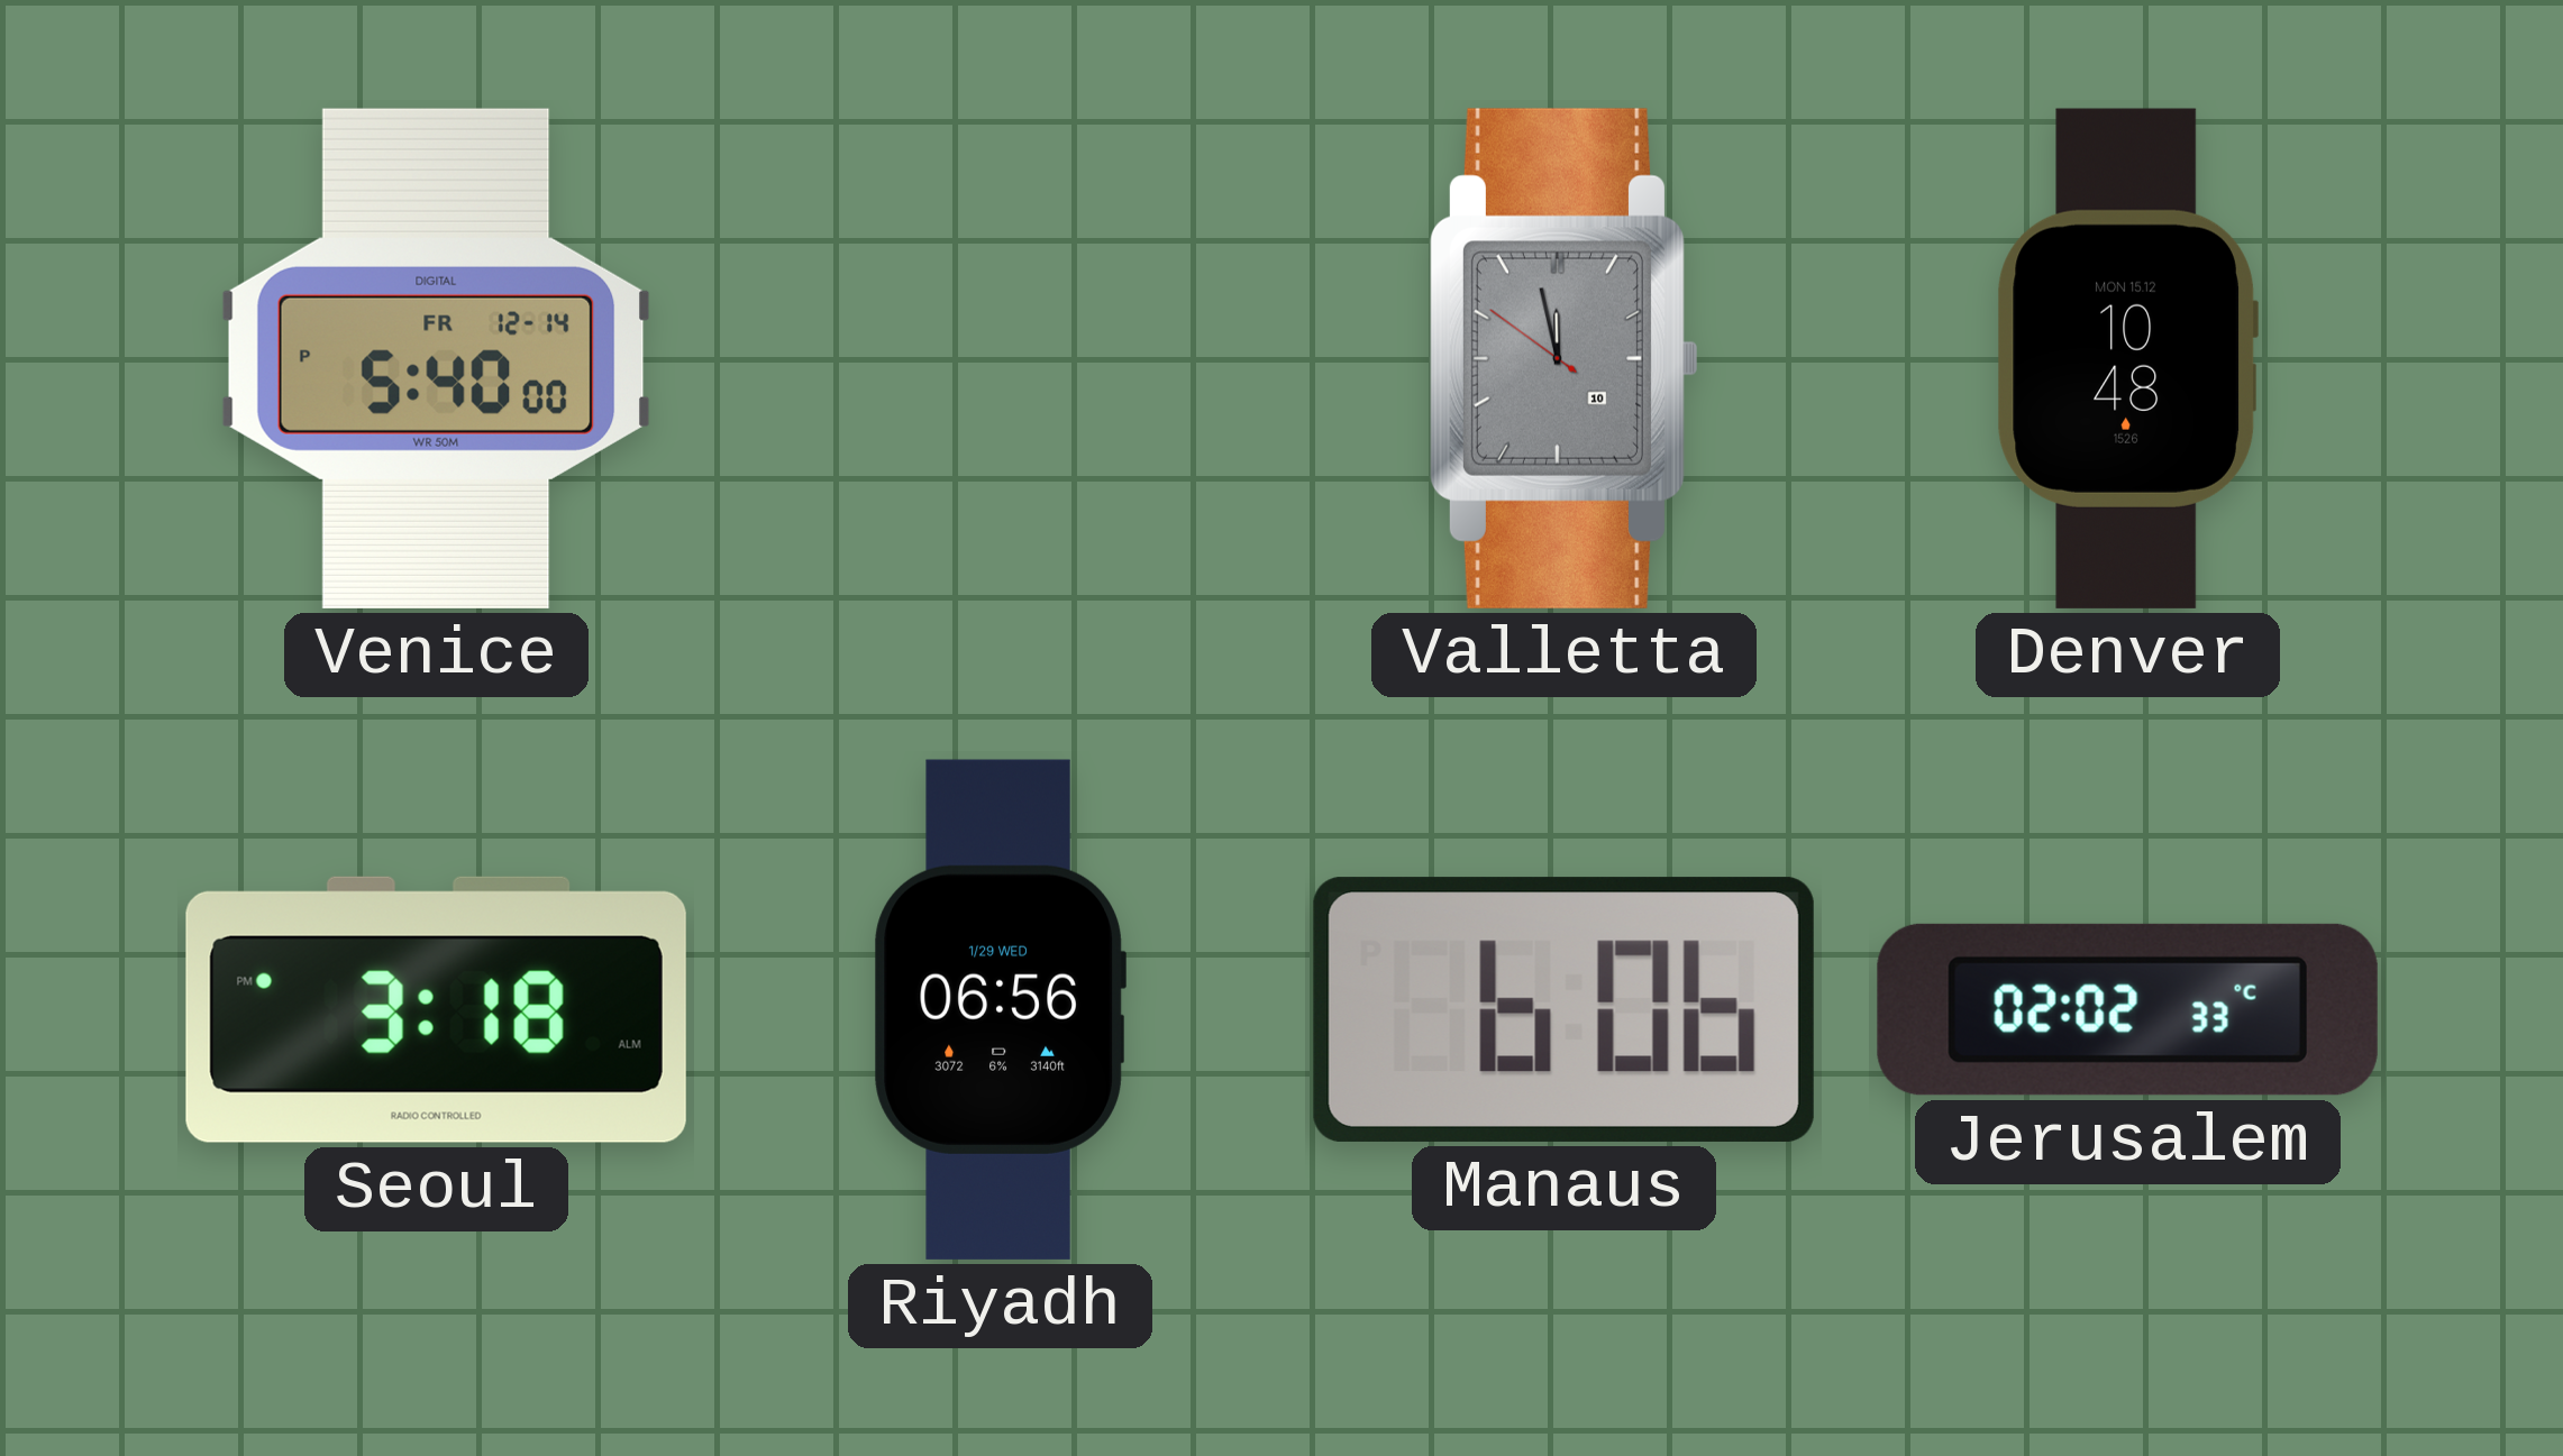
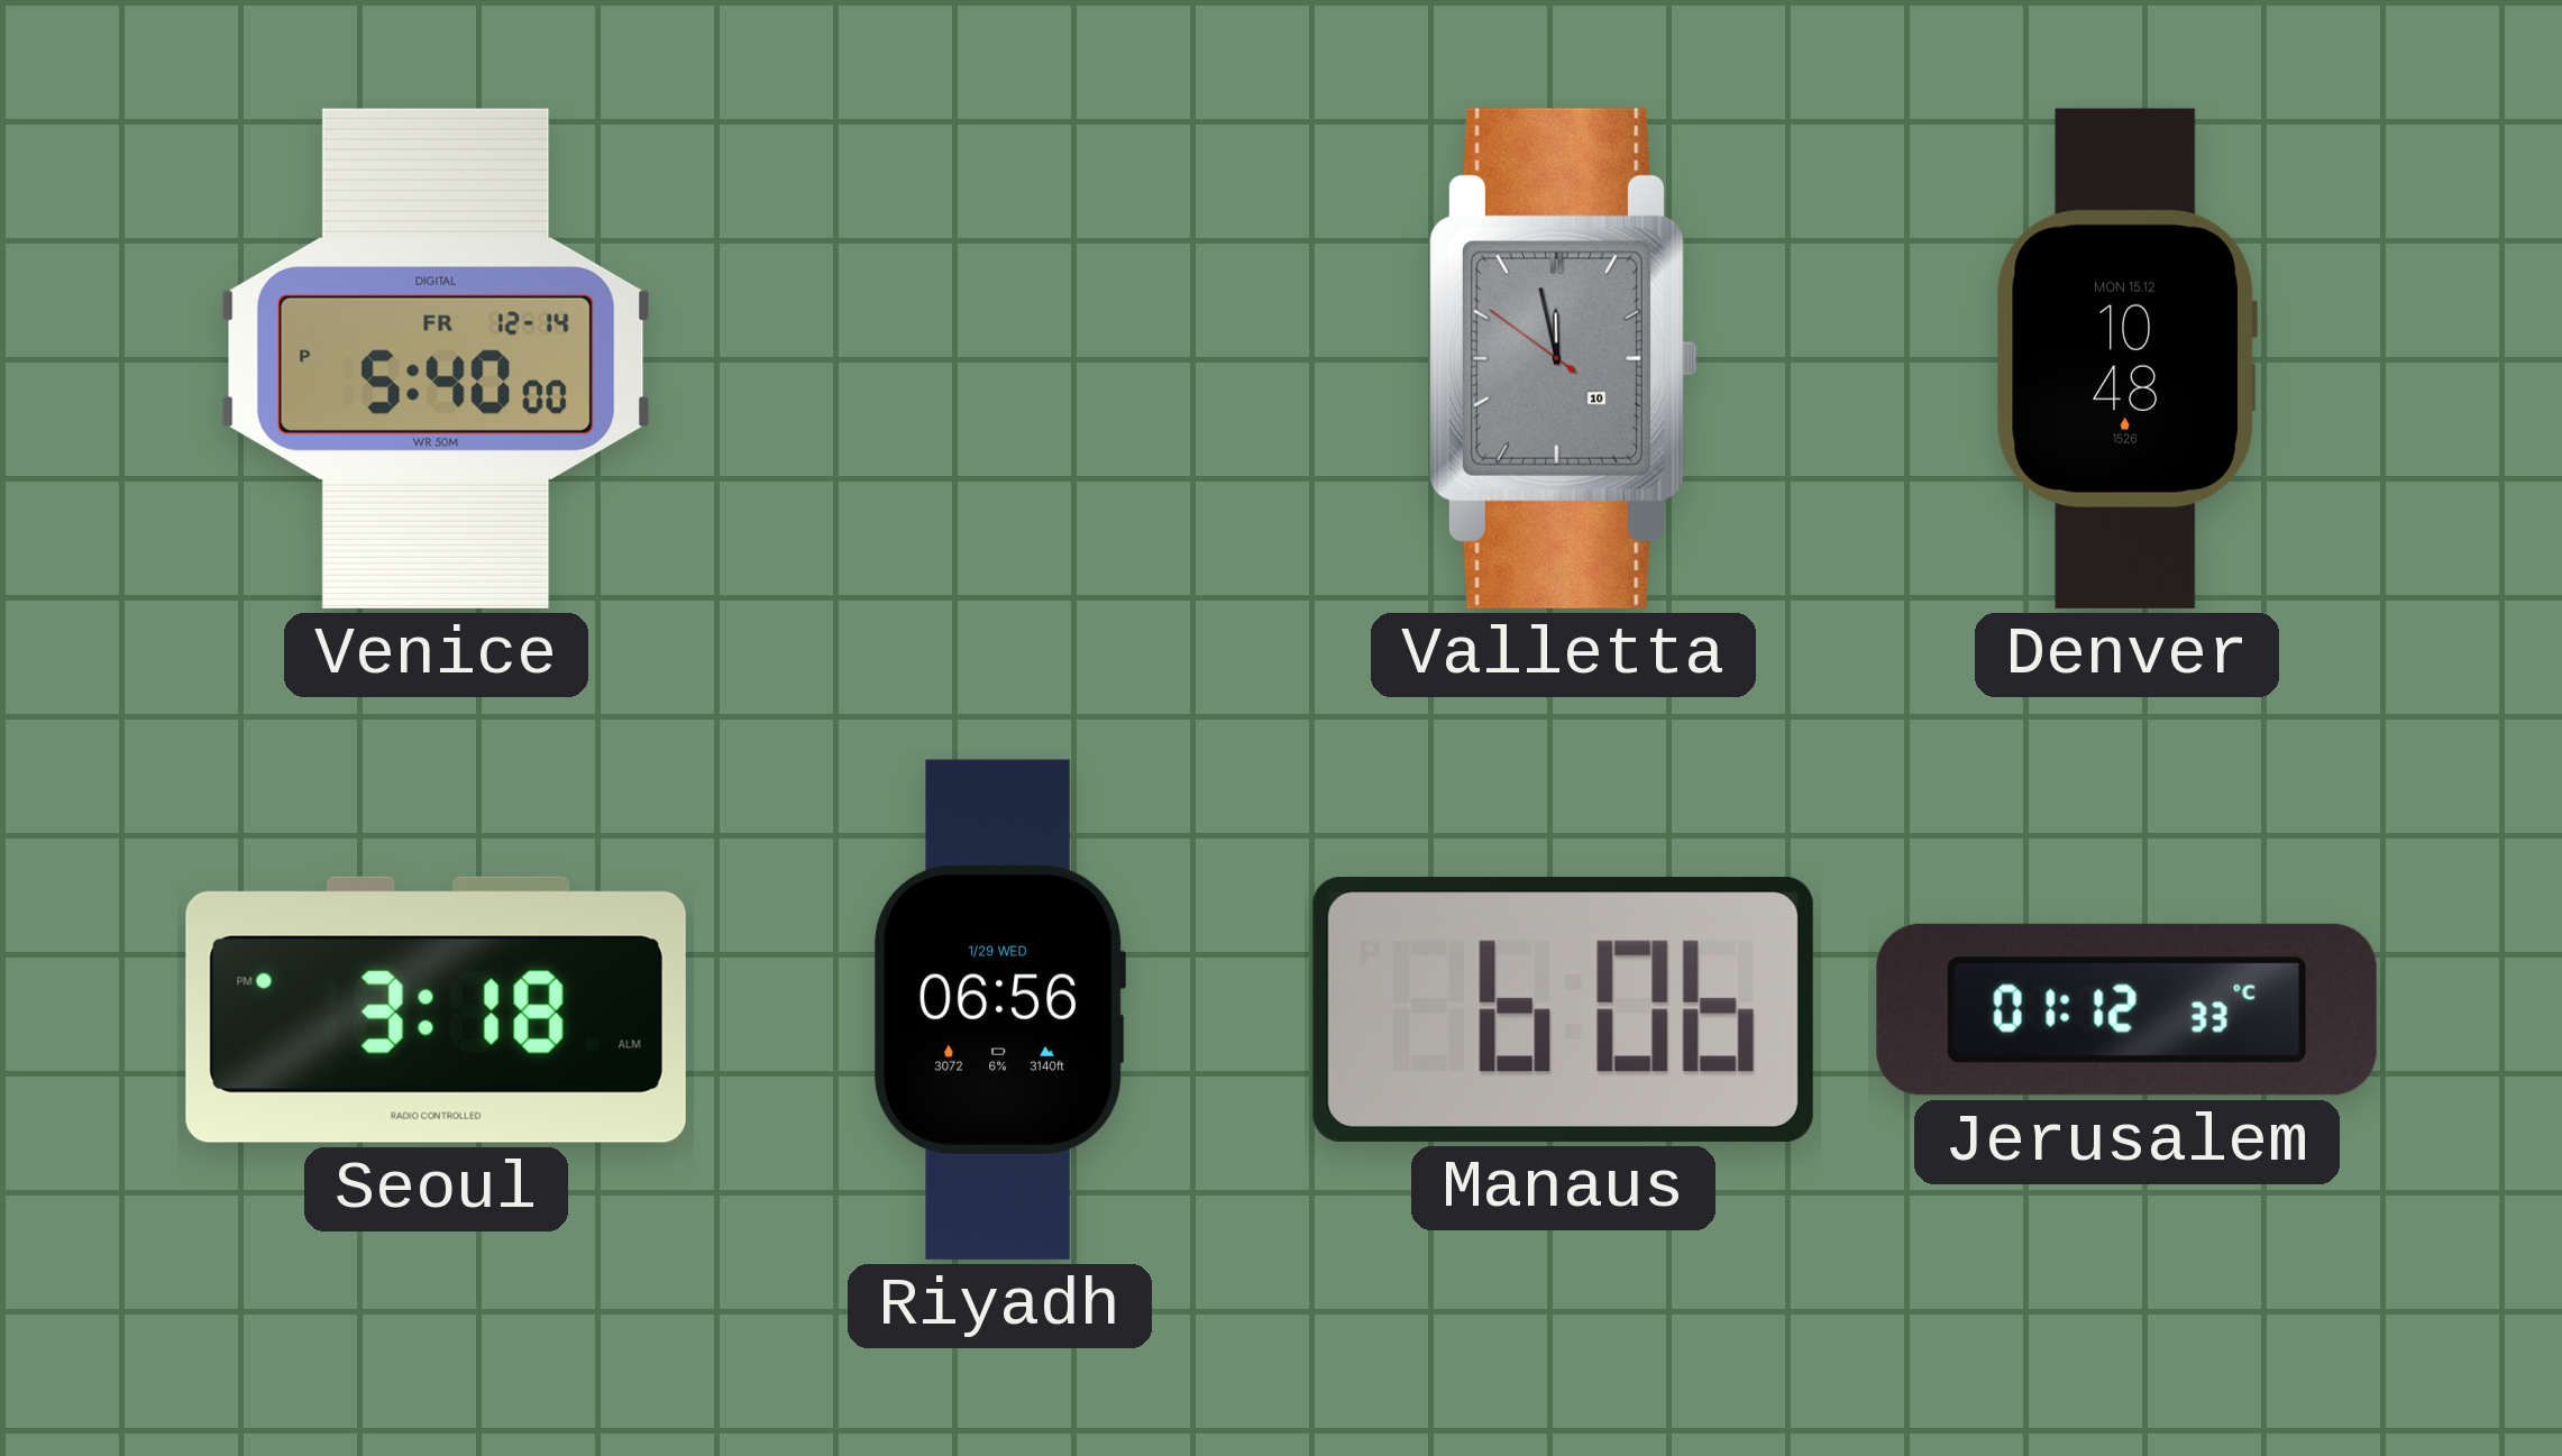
Jerusalem: 02:02 -> 01:12
